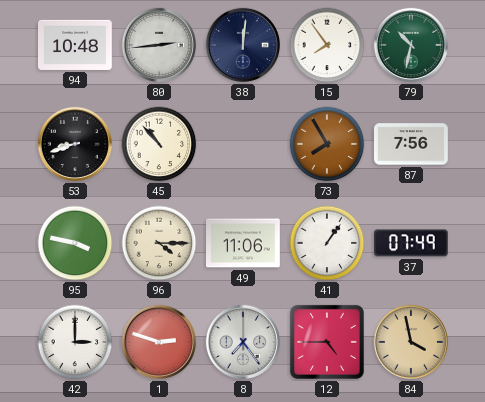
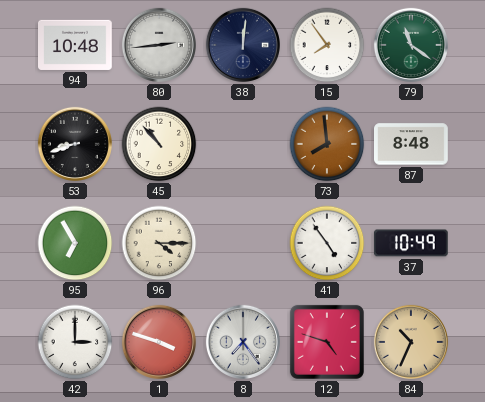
79: 10:32 -> 11:21
73: 7:55 -> 7:59
87: 7:56 -> 8:48
95: 3:47 -> 6:55
49: 11:06 -> none
41: 1:06 -> 4:54
37: 07:49 -> 10:49
1: 2:48 -> 3:48
12: 4:45 -> 4:48
84: 3:58 -> 10:34
